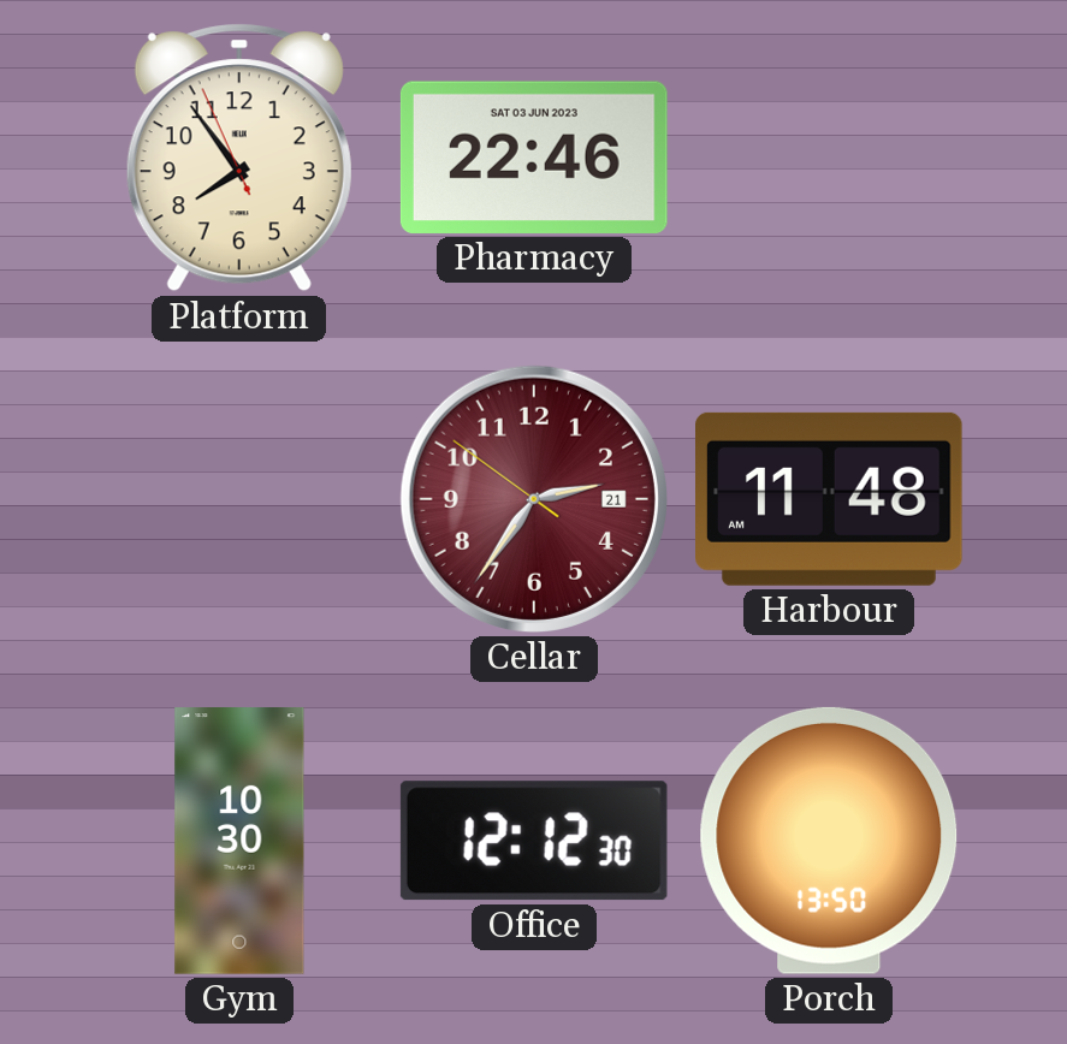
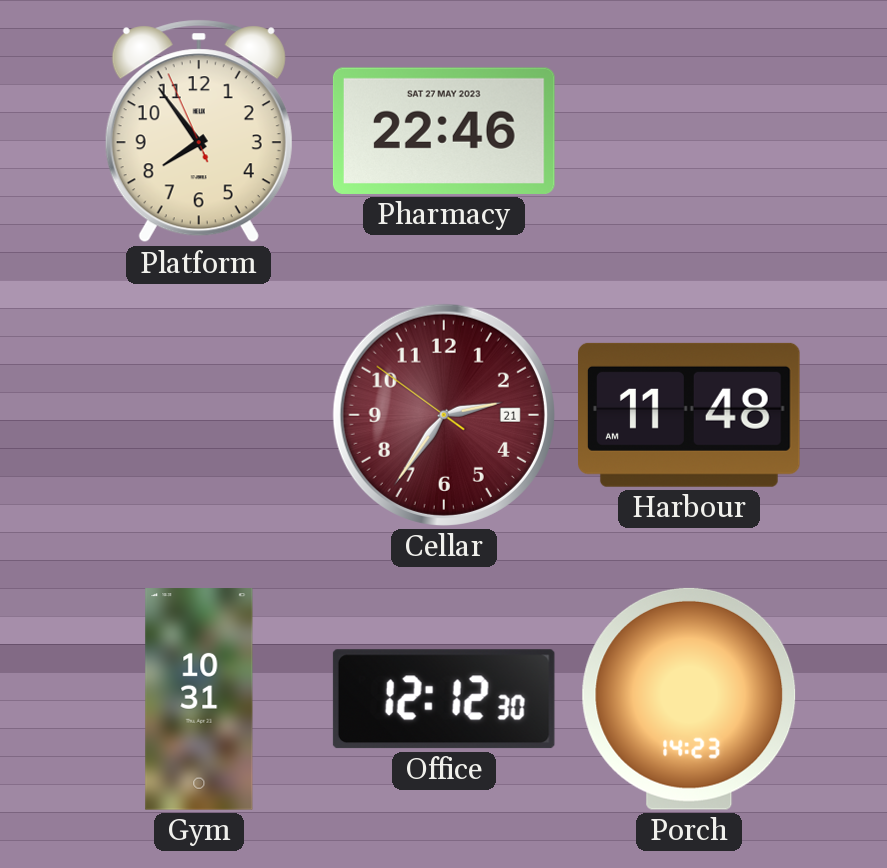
Pharmacy date: SAT 03 JUN 2023 -> SAT 27 MAY 2023
Gym: 10:30 -> 10:31
Porch: 13:50 -> 14:23
